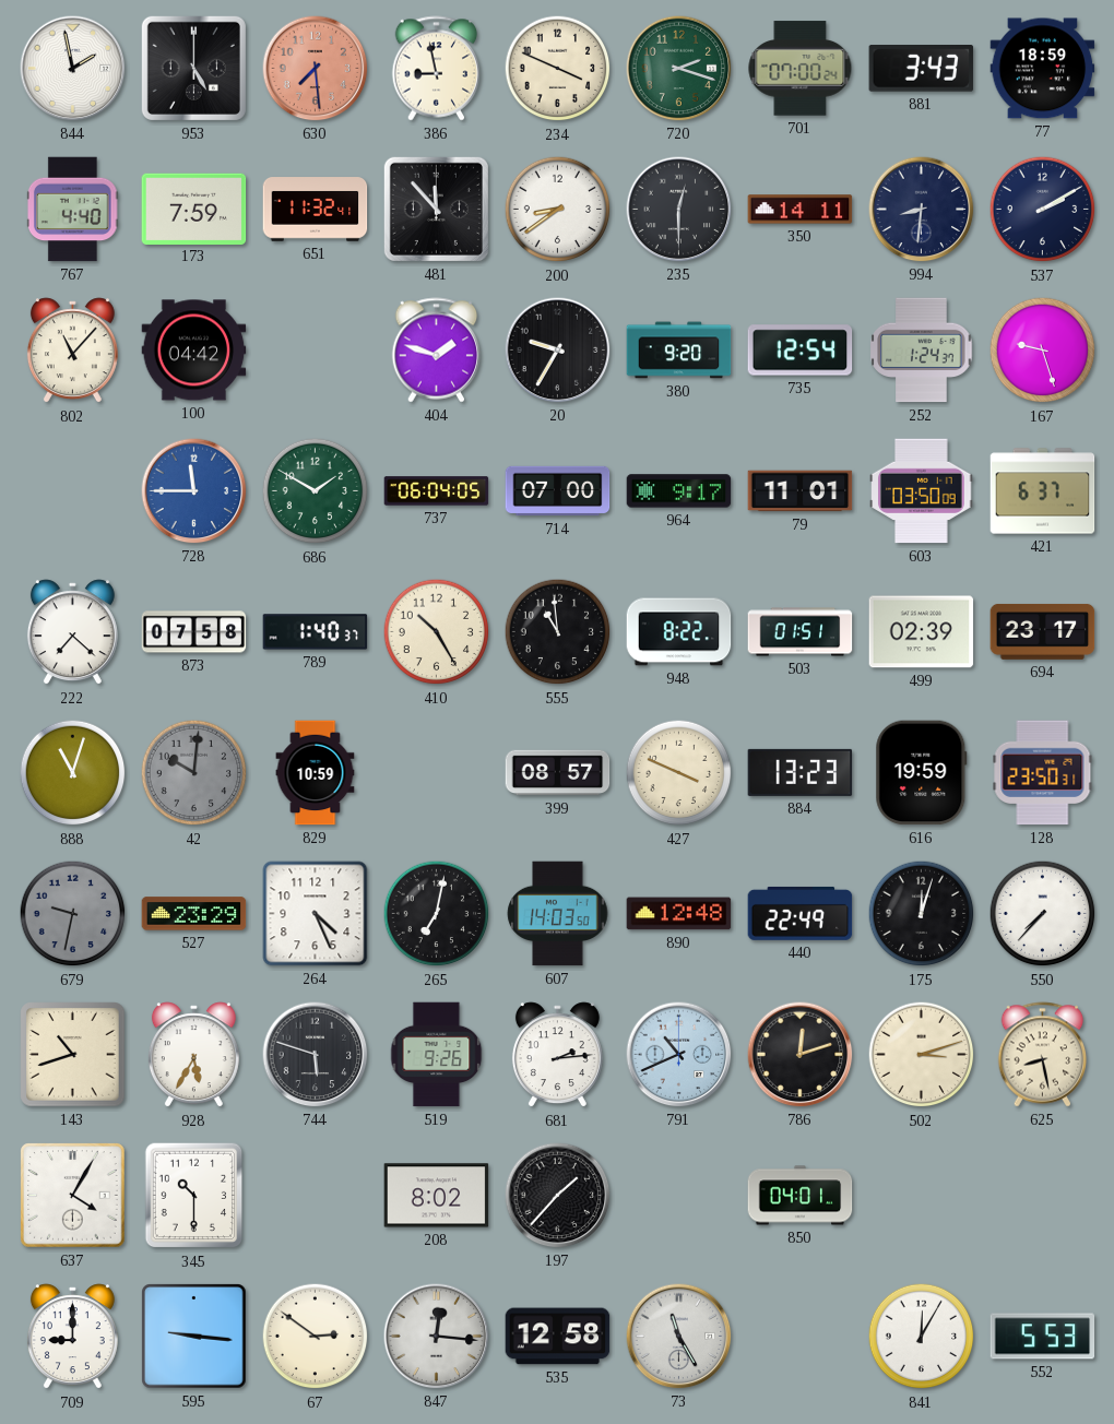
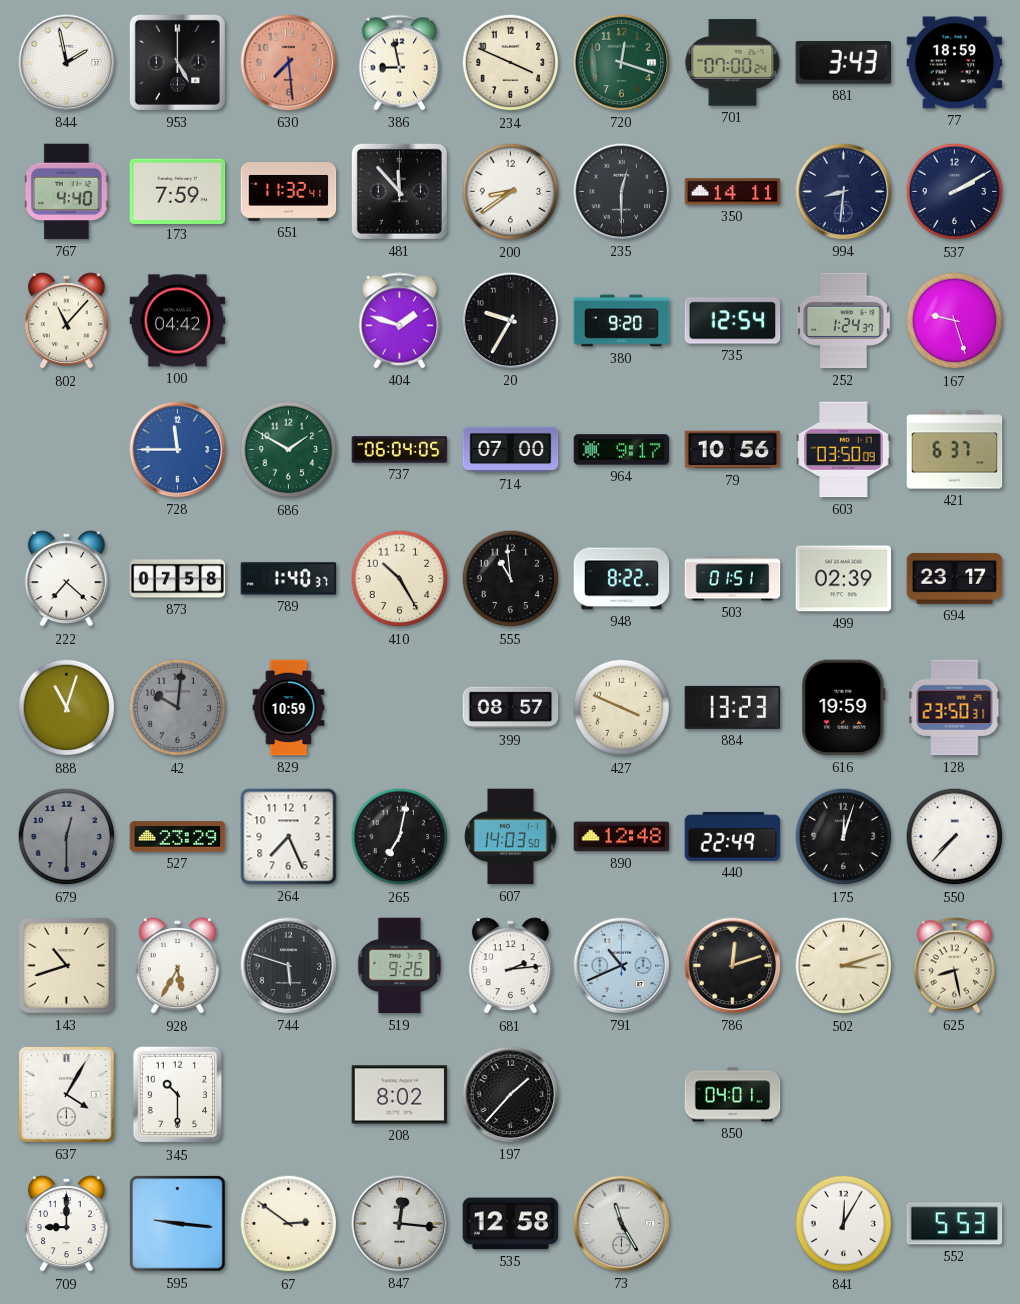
720: 2:18 -> 12:18
79: 11:01 -> 10:56
679: 9:32 -> 12:30
264: 4:26 -> 7:26
